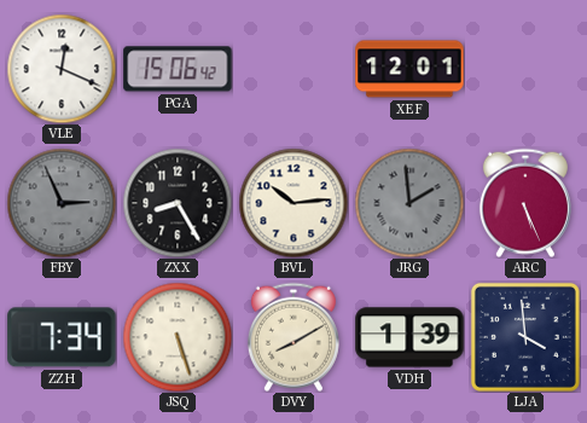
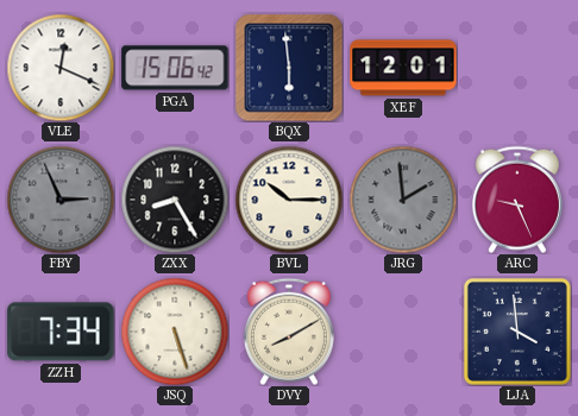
BQX: none -> 5:59
BVL: 10:14 -> 10:15
ARC: 5:26 -> 9:26
VDH: 1:39 -> none
